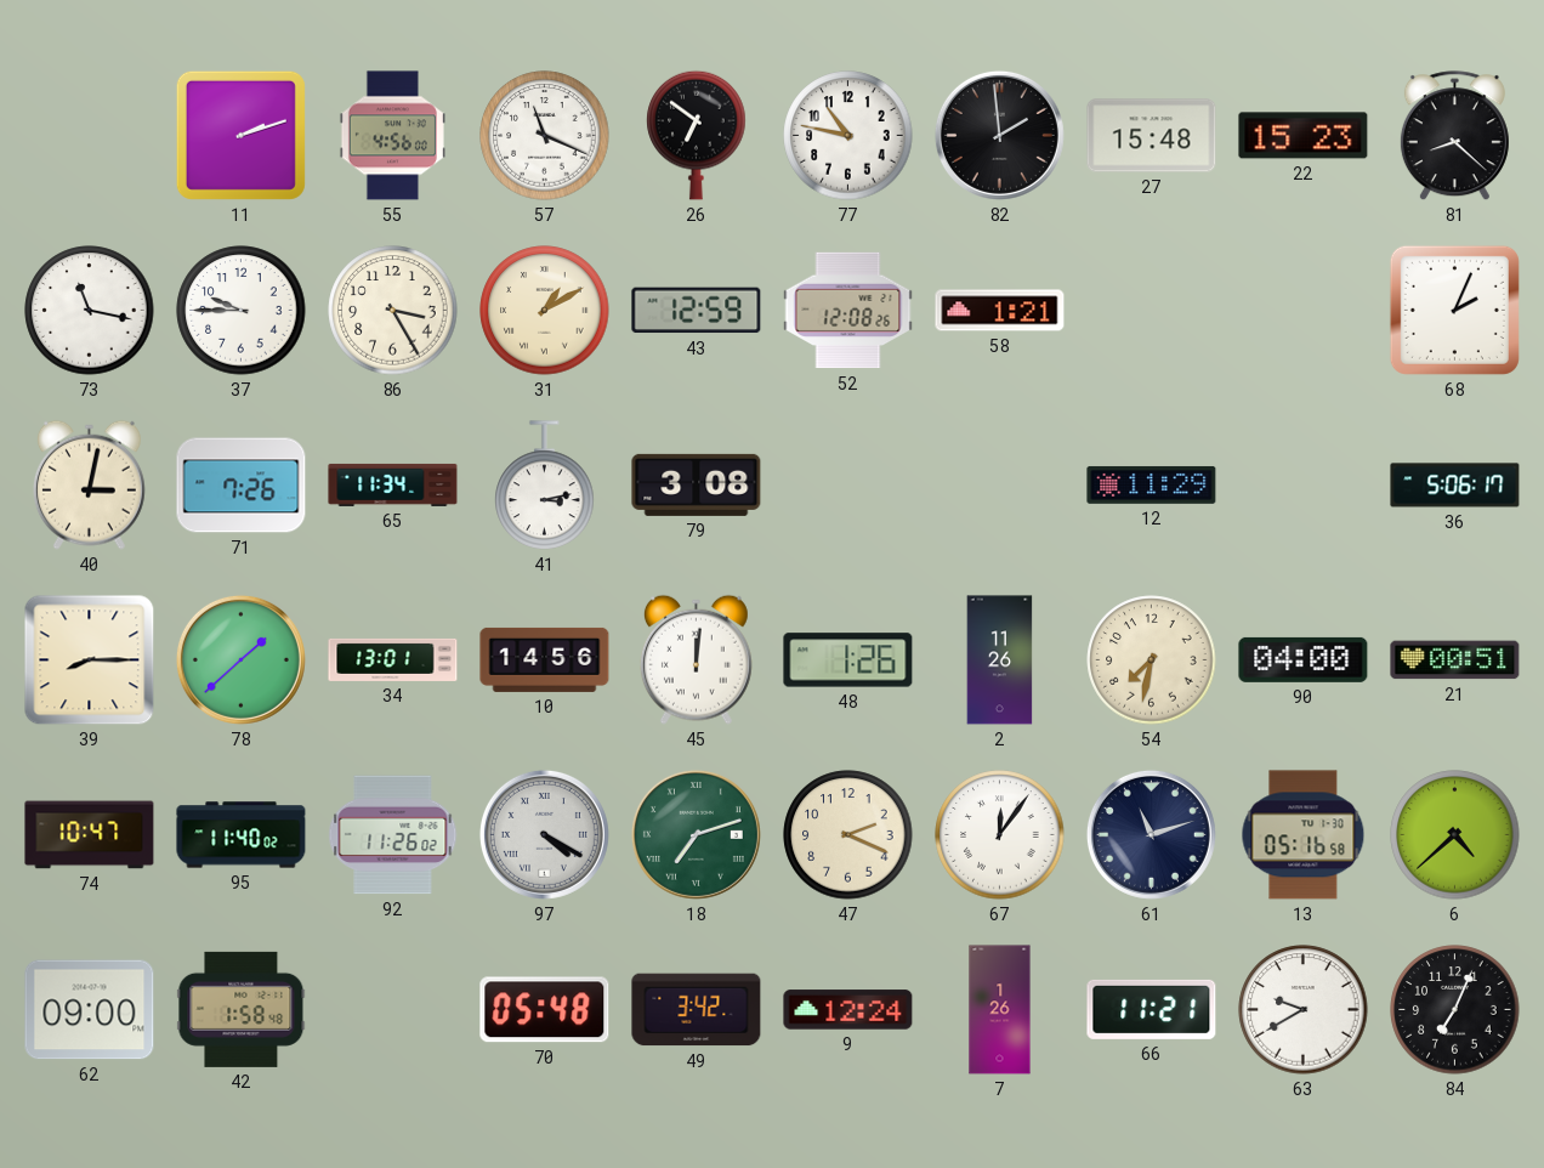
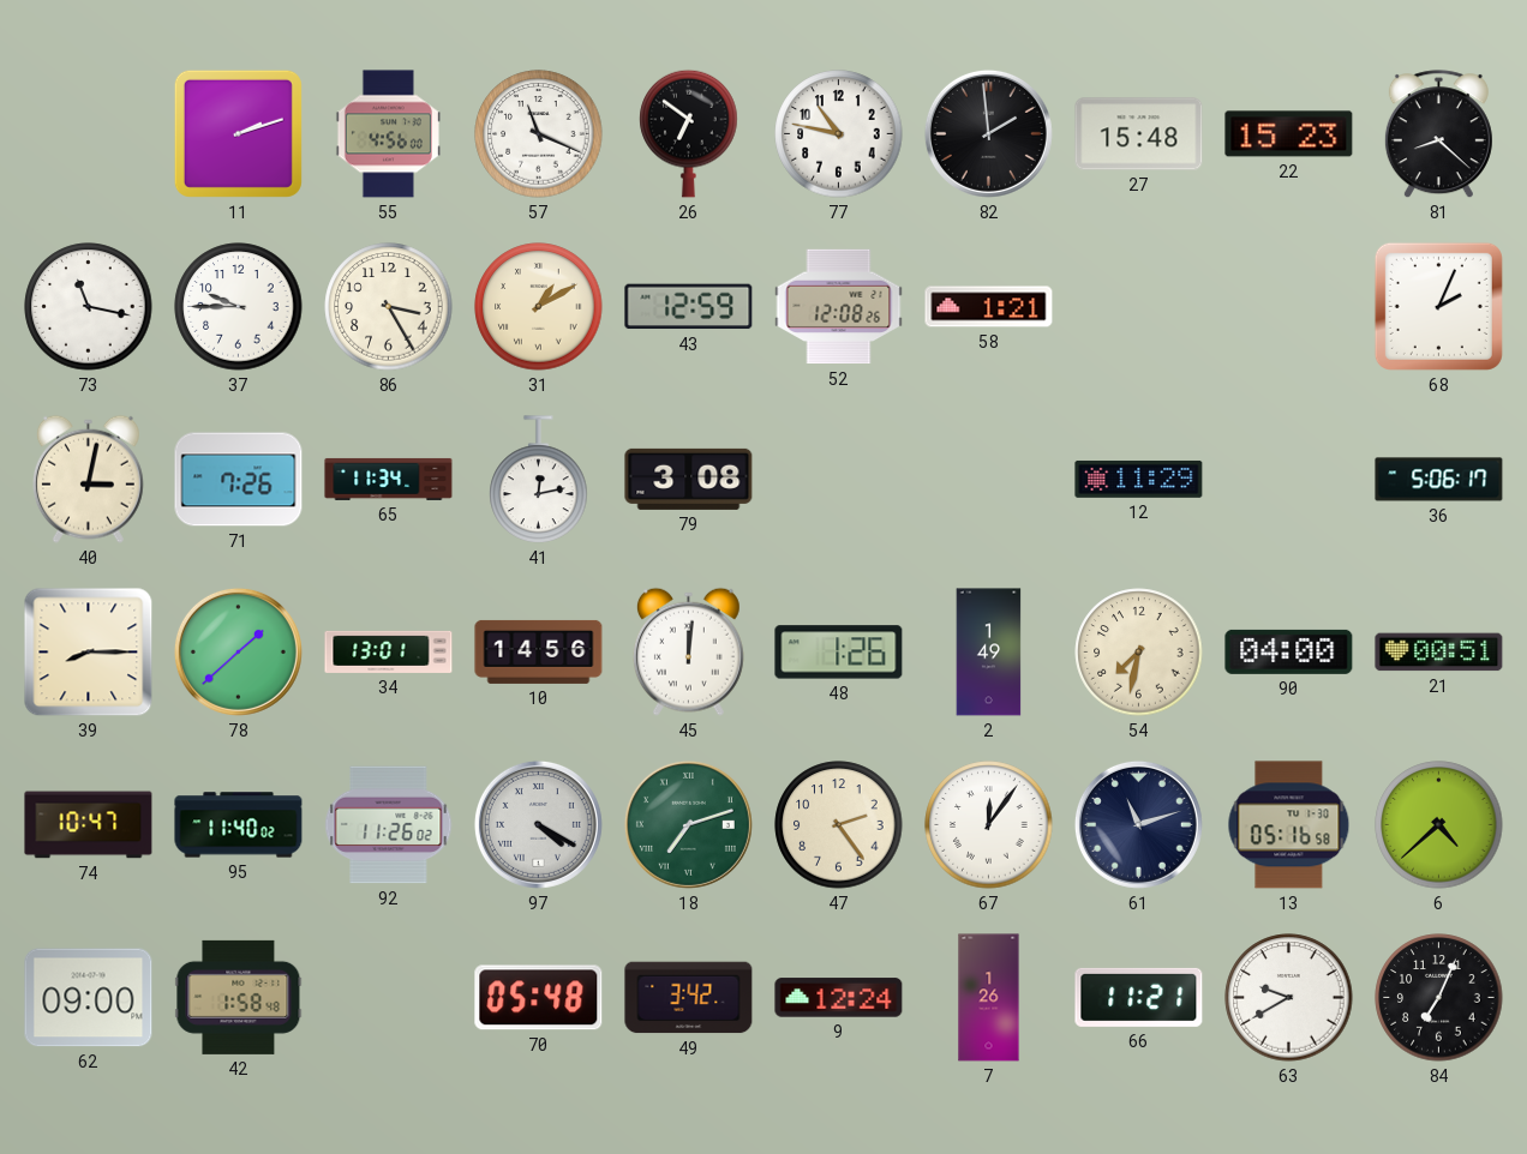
41: 3:13 -> 12:13
2: 11:26 -> 1:49
47: 2:19 -> 2:24
